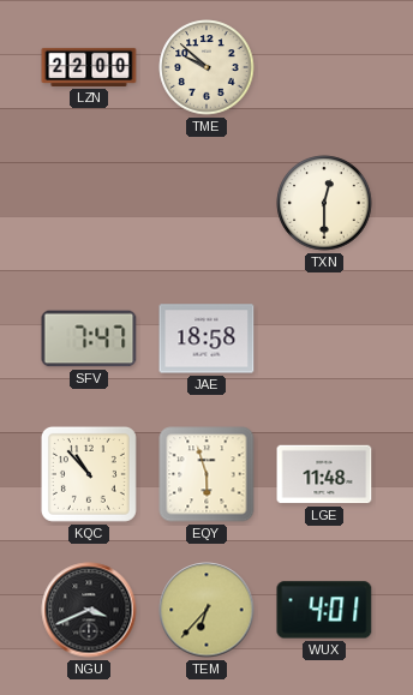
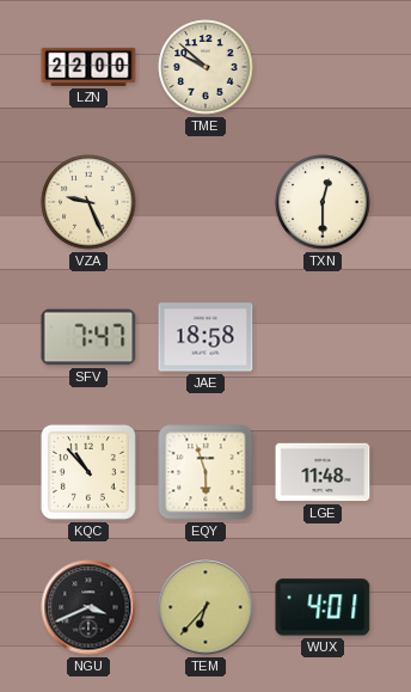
VZA: none -> 9:26
